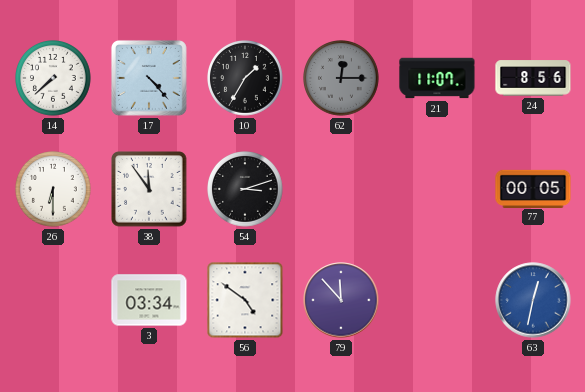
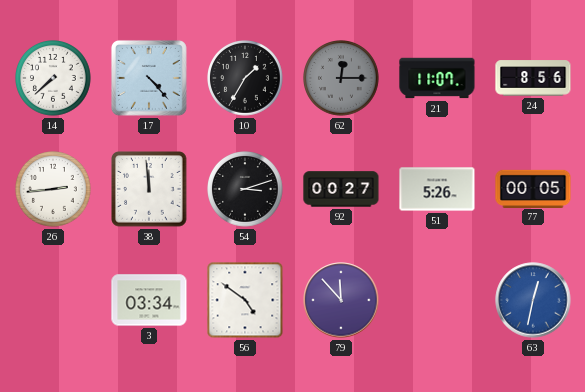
26: 6:30 -> 2:44
38: 11:54 -> 11:59
92: none -> 00:27
51: none -> 5:26
